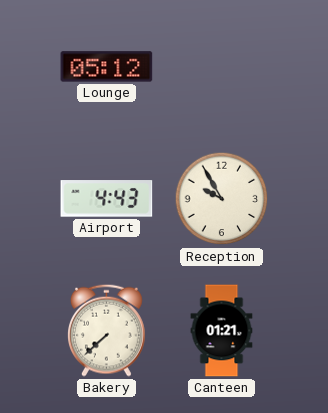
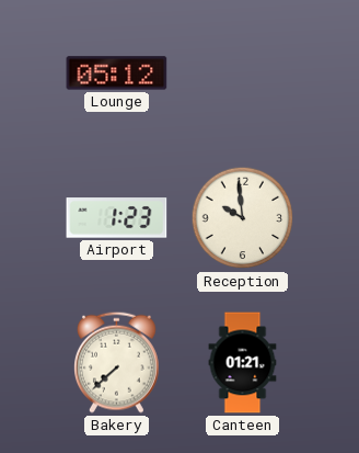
Airport: 4:43 -> 1:23
Reception: 9:55 -> 9:59
